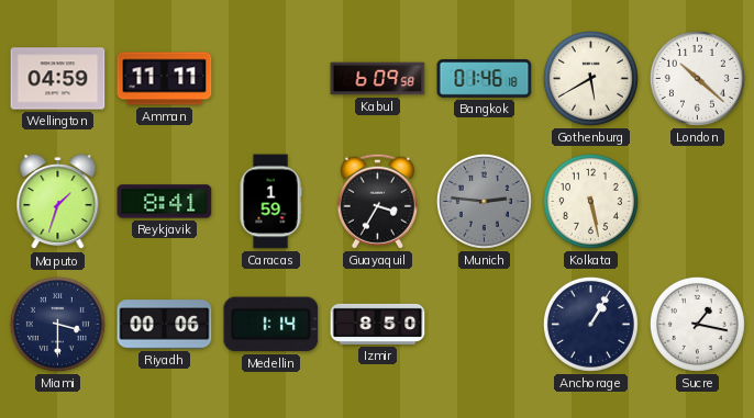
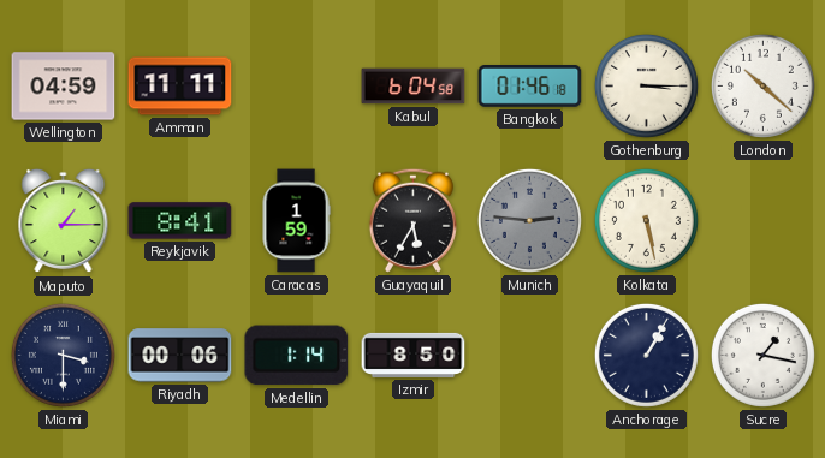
Kabul: 6:09 -> 6:04
Gothenburg: 5:40 -> 3:15
Maputo: 1:33 -> 1:15
Guayaquil: 3:35 -> 5:35
